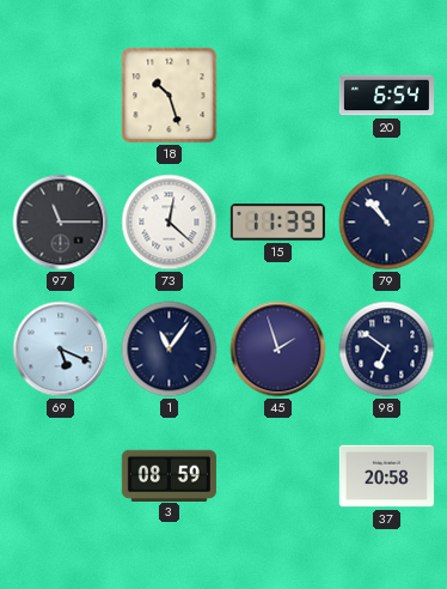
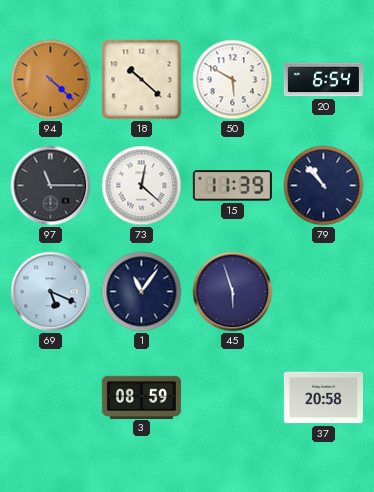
94: none -> 4:22
18: 10:27 -> 10:22
50: none -> 5:50
45: 1:57 -> 5:57
98: 6:51 -> none
